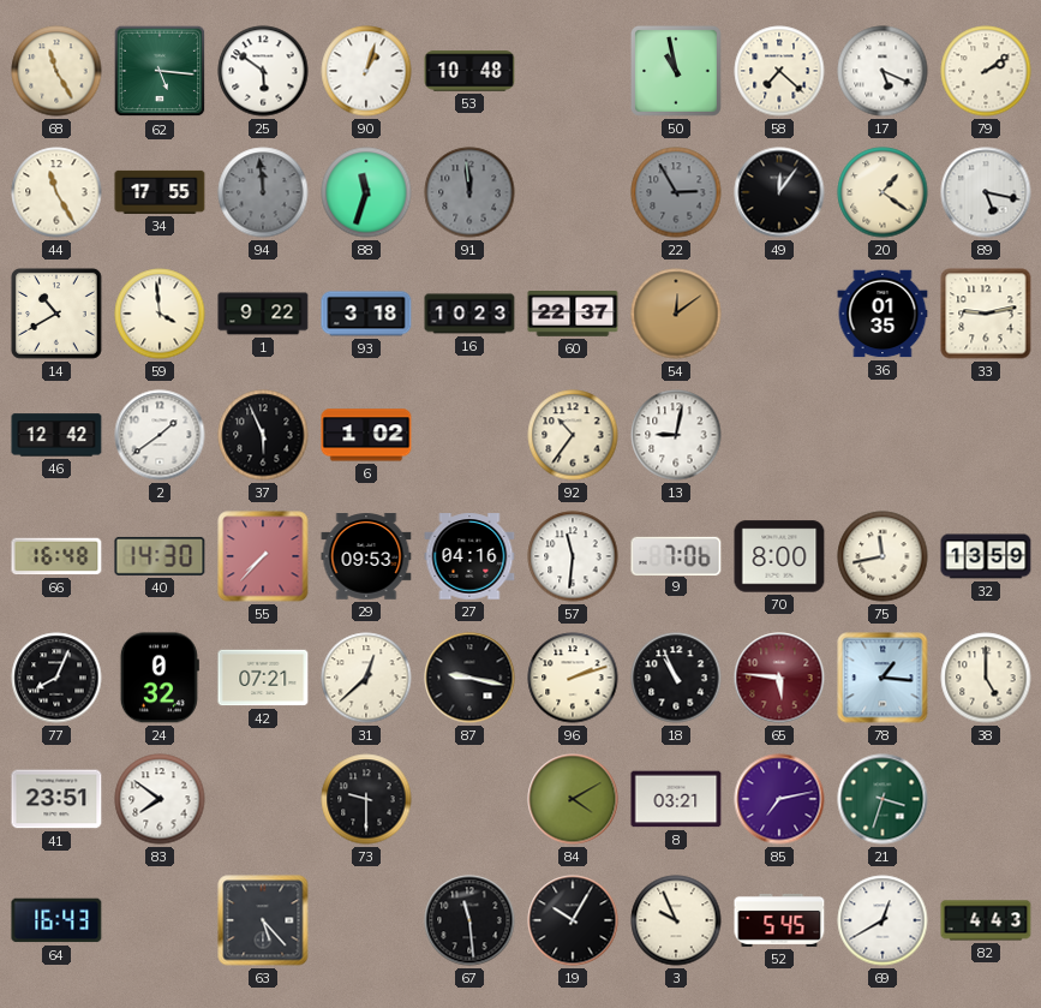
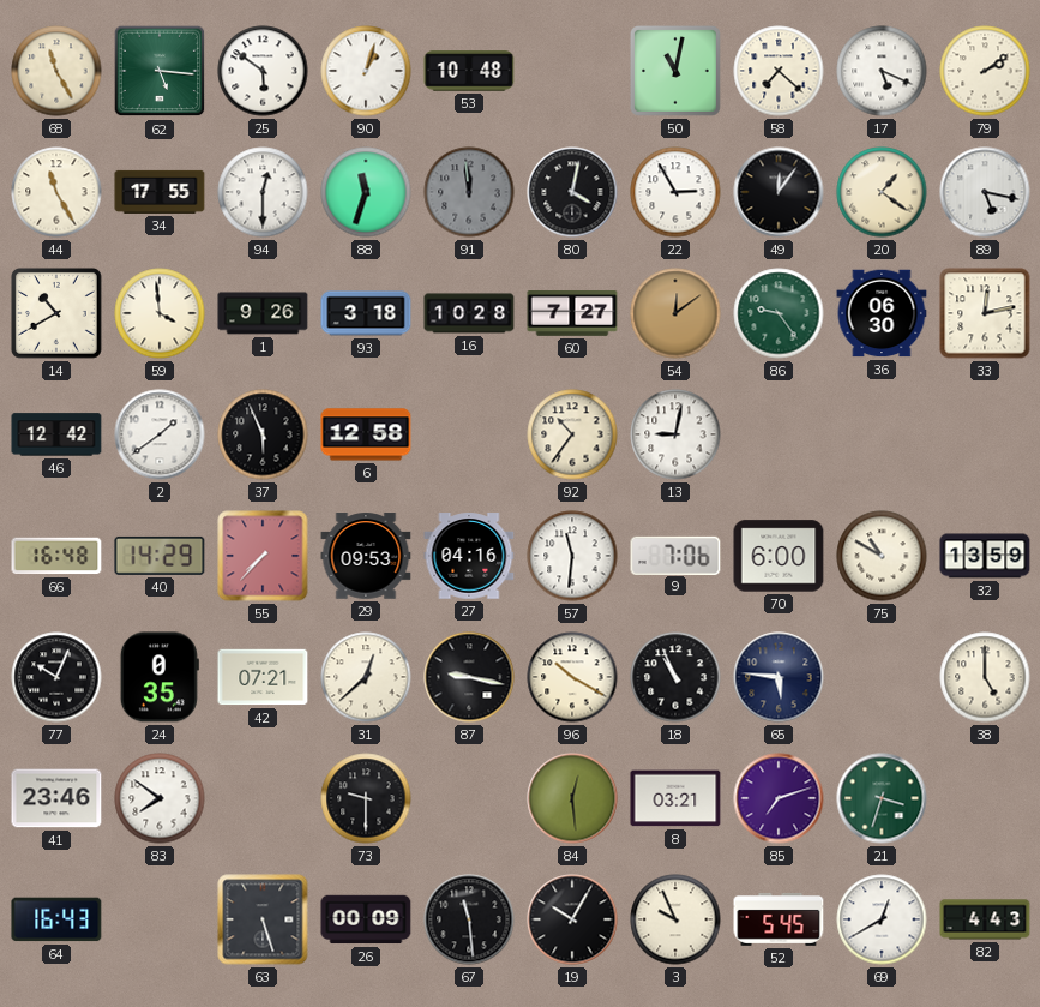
50: 10:58 -> 11:02
94: 11:59 -> 12:30
94 dial: grey -> white
80: none -> 4:02
22 dial: grey -> white
1: 9:22 -> 9:26
16: 10:23 -> 10:28
60: 22:37 -> 7:27
86: none -> 9:24
36: 01:35 -> 06:30
33: 9:13 -> 12:13
6: 1:02 -> 12:58
40: 14:30 -> 14:29
70: 8:00 -> 6:00
75: 11:43 -> 10:50
77: 8:04 -> 10:04
24: 0:32 -> 0:35
96: 2:12 -> 10:20
65 dial: burgundy -> navy
78: 1:16 -> none
41: 23:51 -> 23:46
84: 4:10 -> 12:29
85: 7:13 -> 7:12
63: 5:23 -> 5:27
26: none -> 00:09
